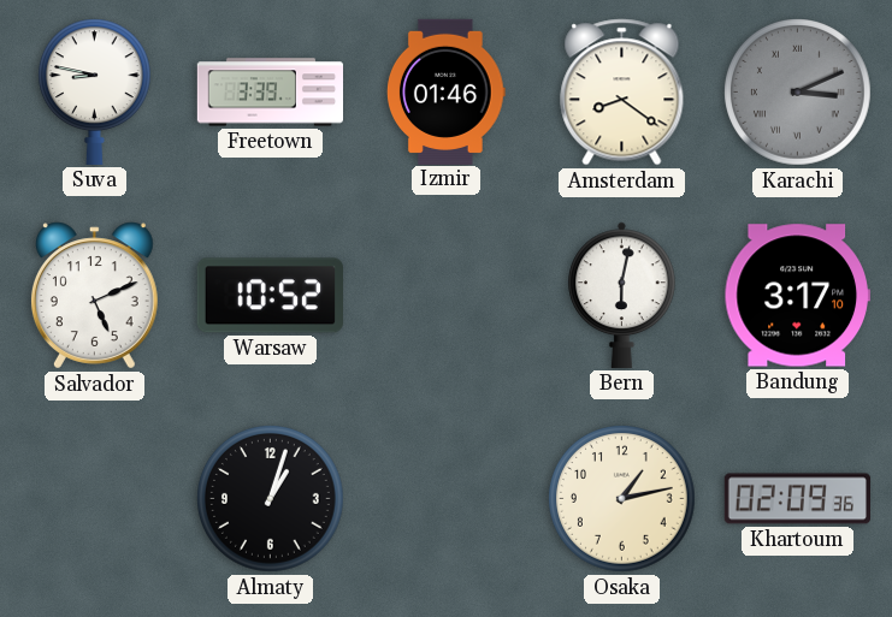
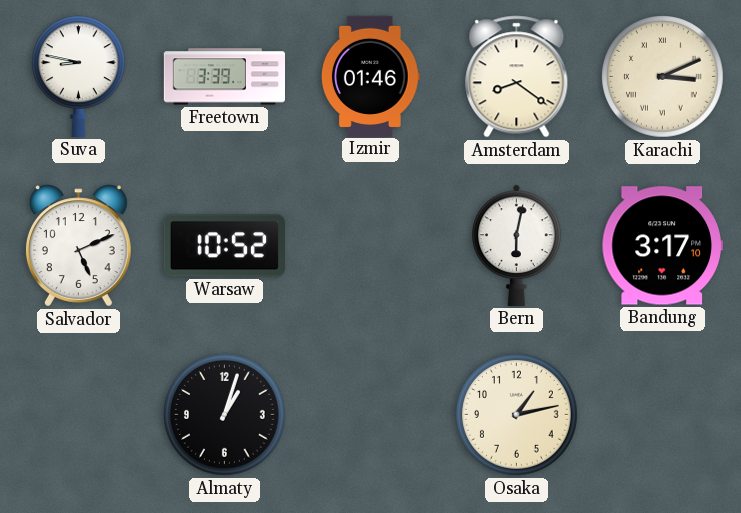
Karachi dial: grey -> cream
Khartoum: 02:09 -> none
